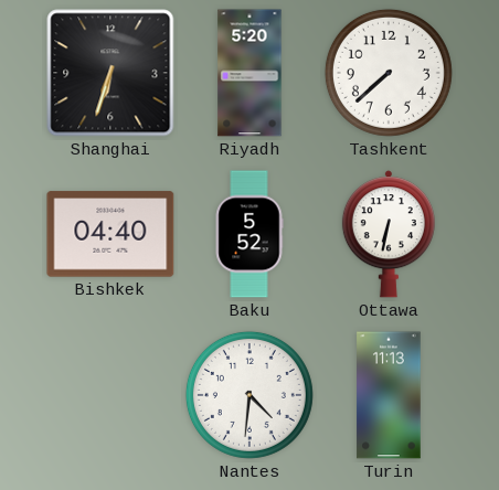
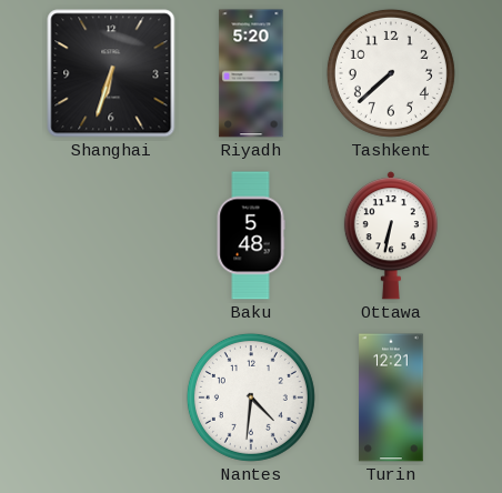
Bishkek: 04:40 -> none
Baku: 5:52 -> 5:48
Turin: 11:13 -> 12:21
